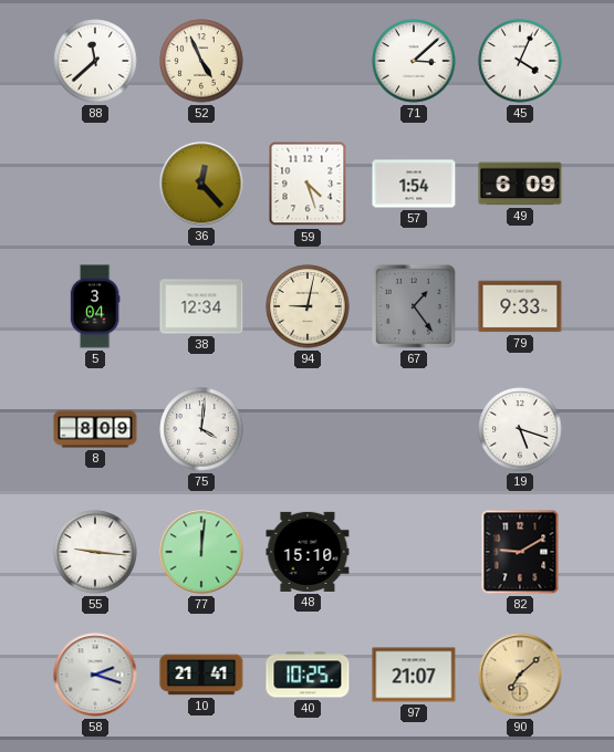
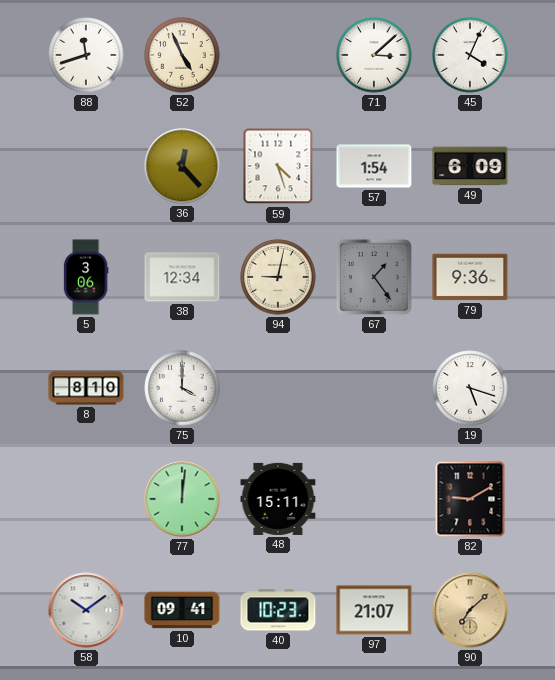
88: 11:38 -> 11:42
5: 3:04 -> 3:06
79: 9:33 -> 9:36
8: 8:09 -> 8:10
75: 4:01 -> 4:00
55: 9:16 -> none
48: 15:10 -> 15:11
58: 2:18 -> 10:09
10: 21:41 -> 09:41
40: 10:25 -> 10:23
